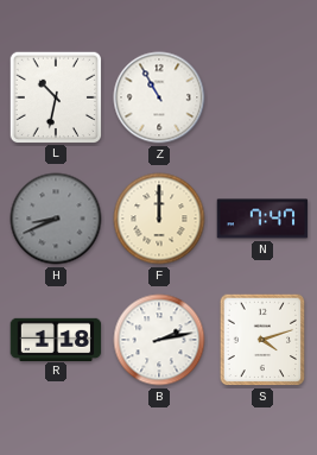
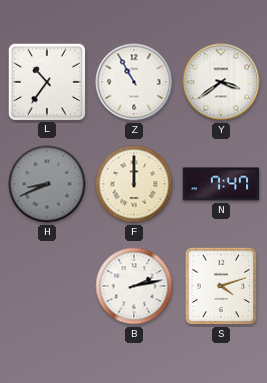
L: 10:32 -> 10:36
Y: none -> 3:39
R: 1:18 -> none
